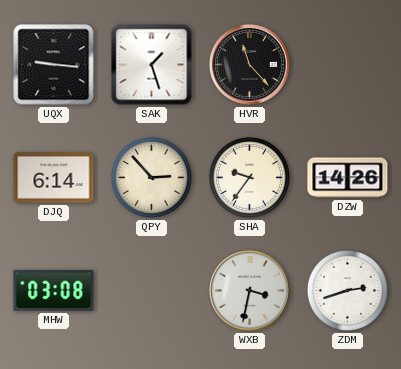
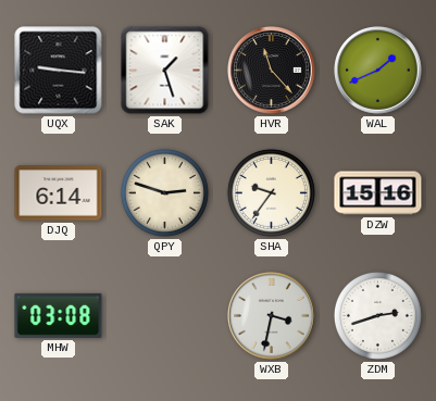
WAL: none -> 1:41
QPY: 2:53 -> 2:48
DZW: 14:26 -> 15:16
